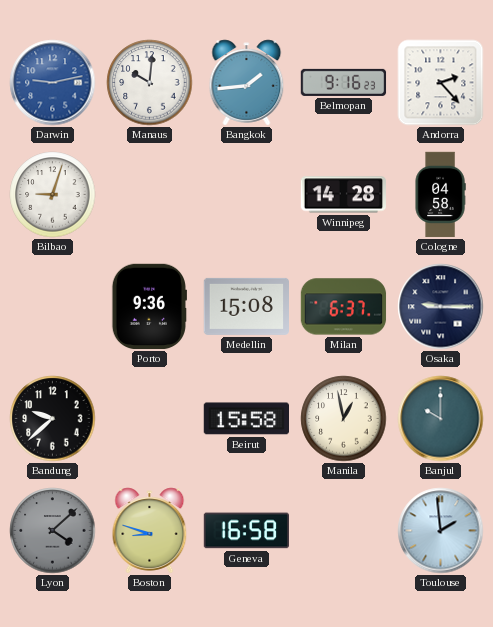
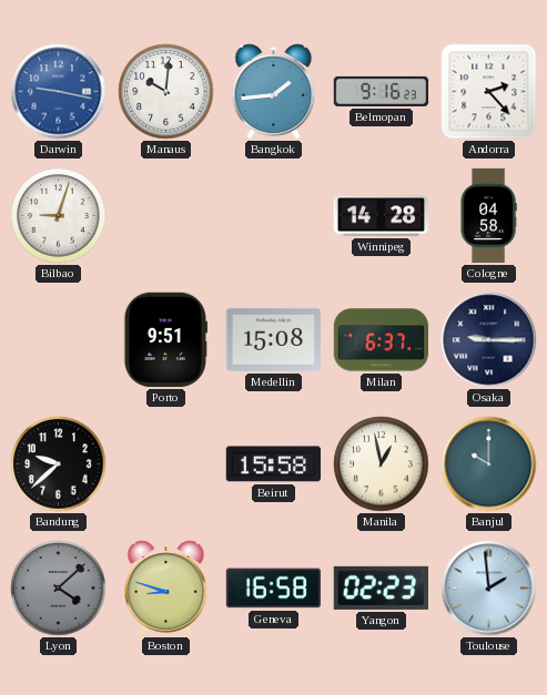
Darwin: 9:13 -> 9:17
Porto: 9:36 -> 9:51
Yangon: none -> 02:23
